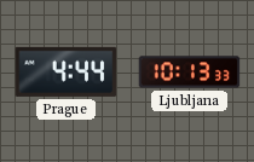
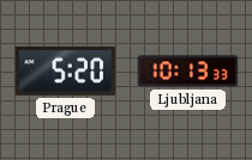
Prague: 4:44 -> 5:20
